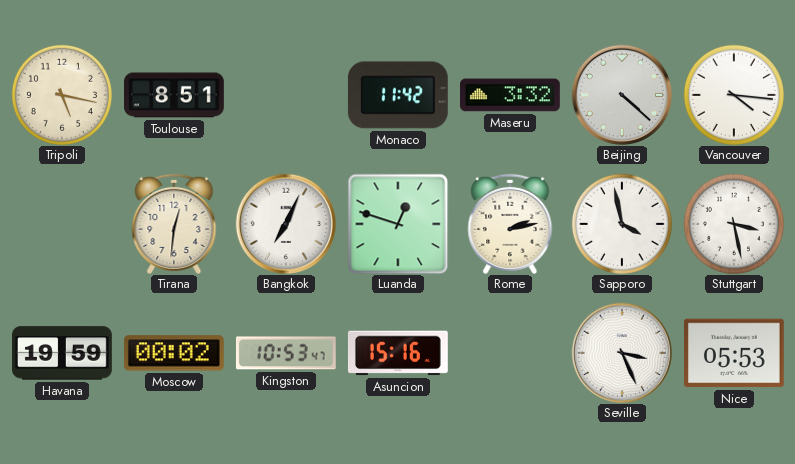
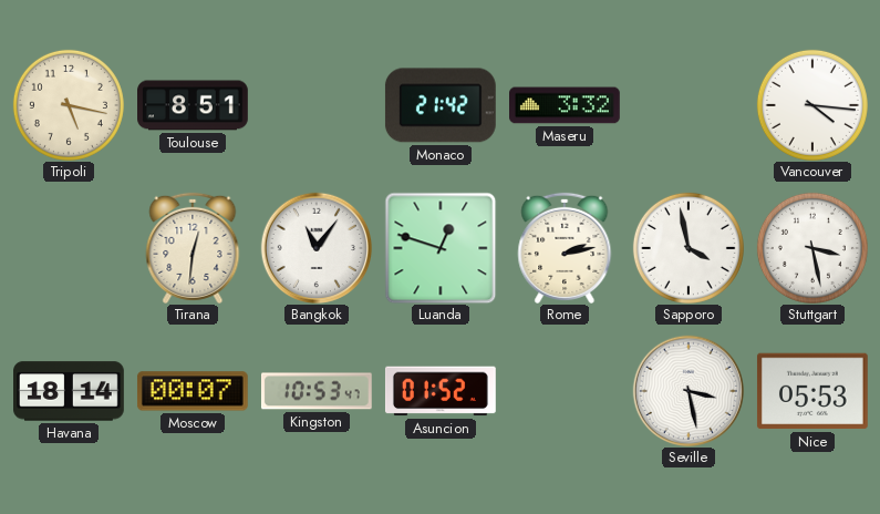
Monaco: 11:42 -> 21:42
Beijing: 4:22 -> none
Bangkok: 7:04 -> 11:06
Havana: 19:59 -> 18:14
Moscow: 00:02 -> 00:07
Asuncion: 15:16 -> 01:52
Seville: 3:26 -> 3:28
